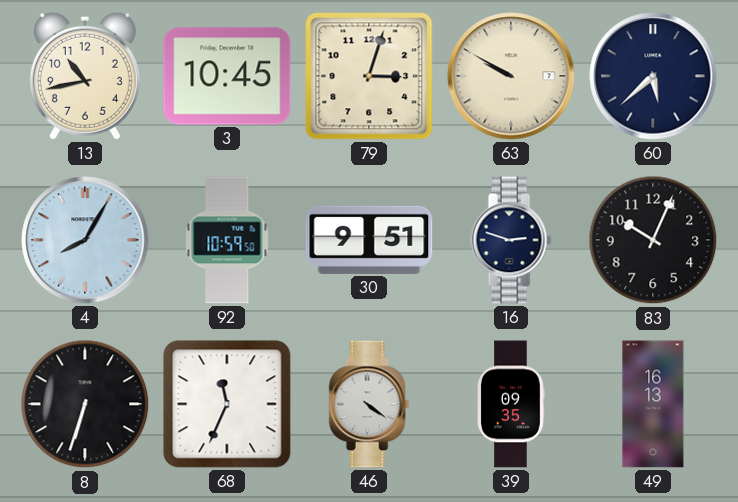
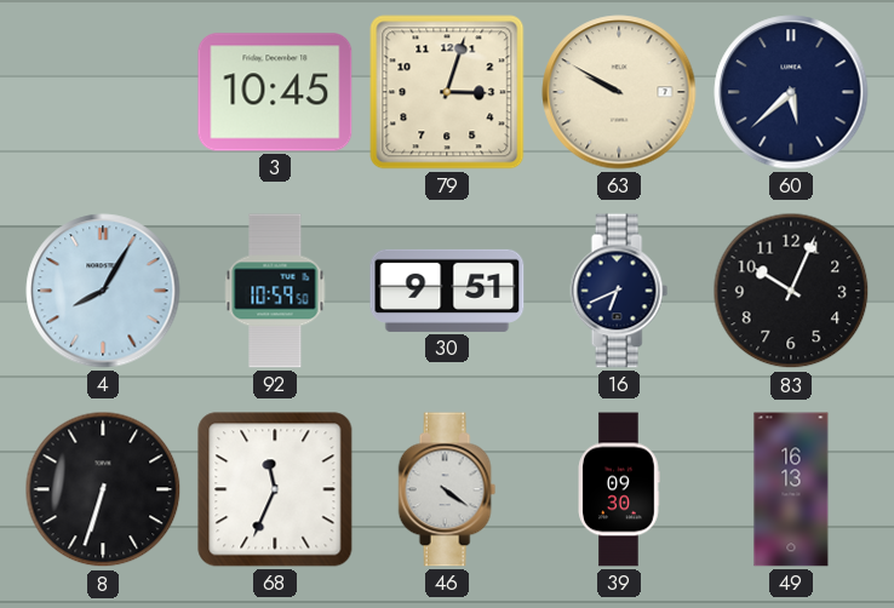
13: 10:43 -> none
16: 2:48 -> 6:41
39: 09:35 -> 09:30
